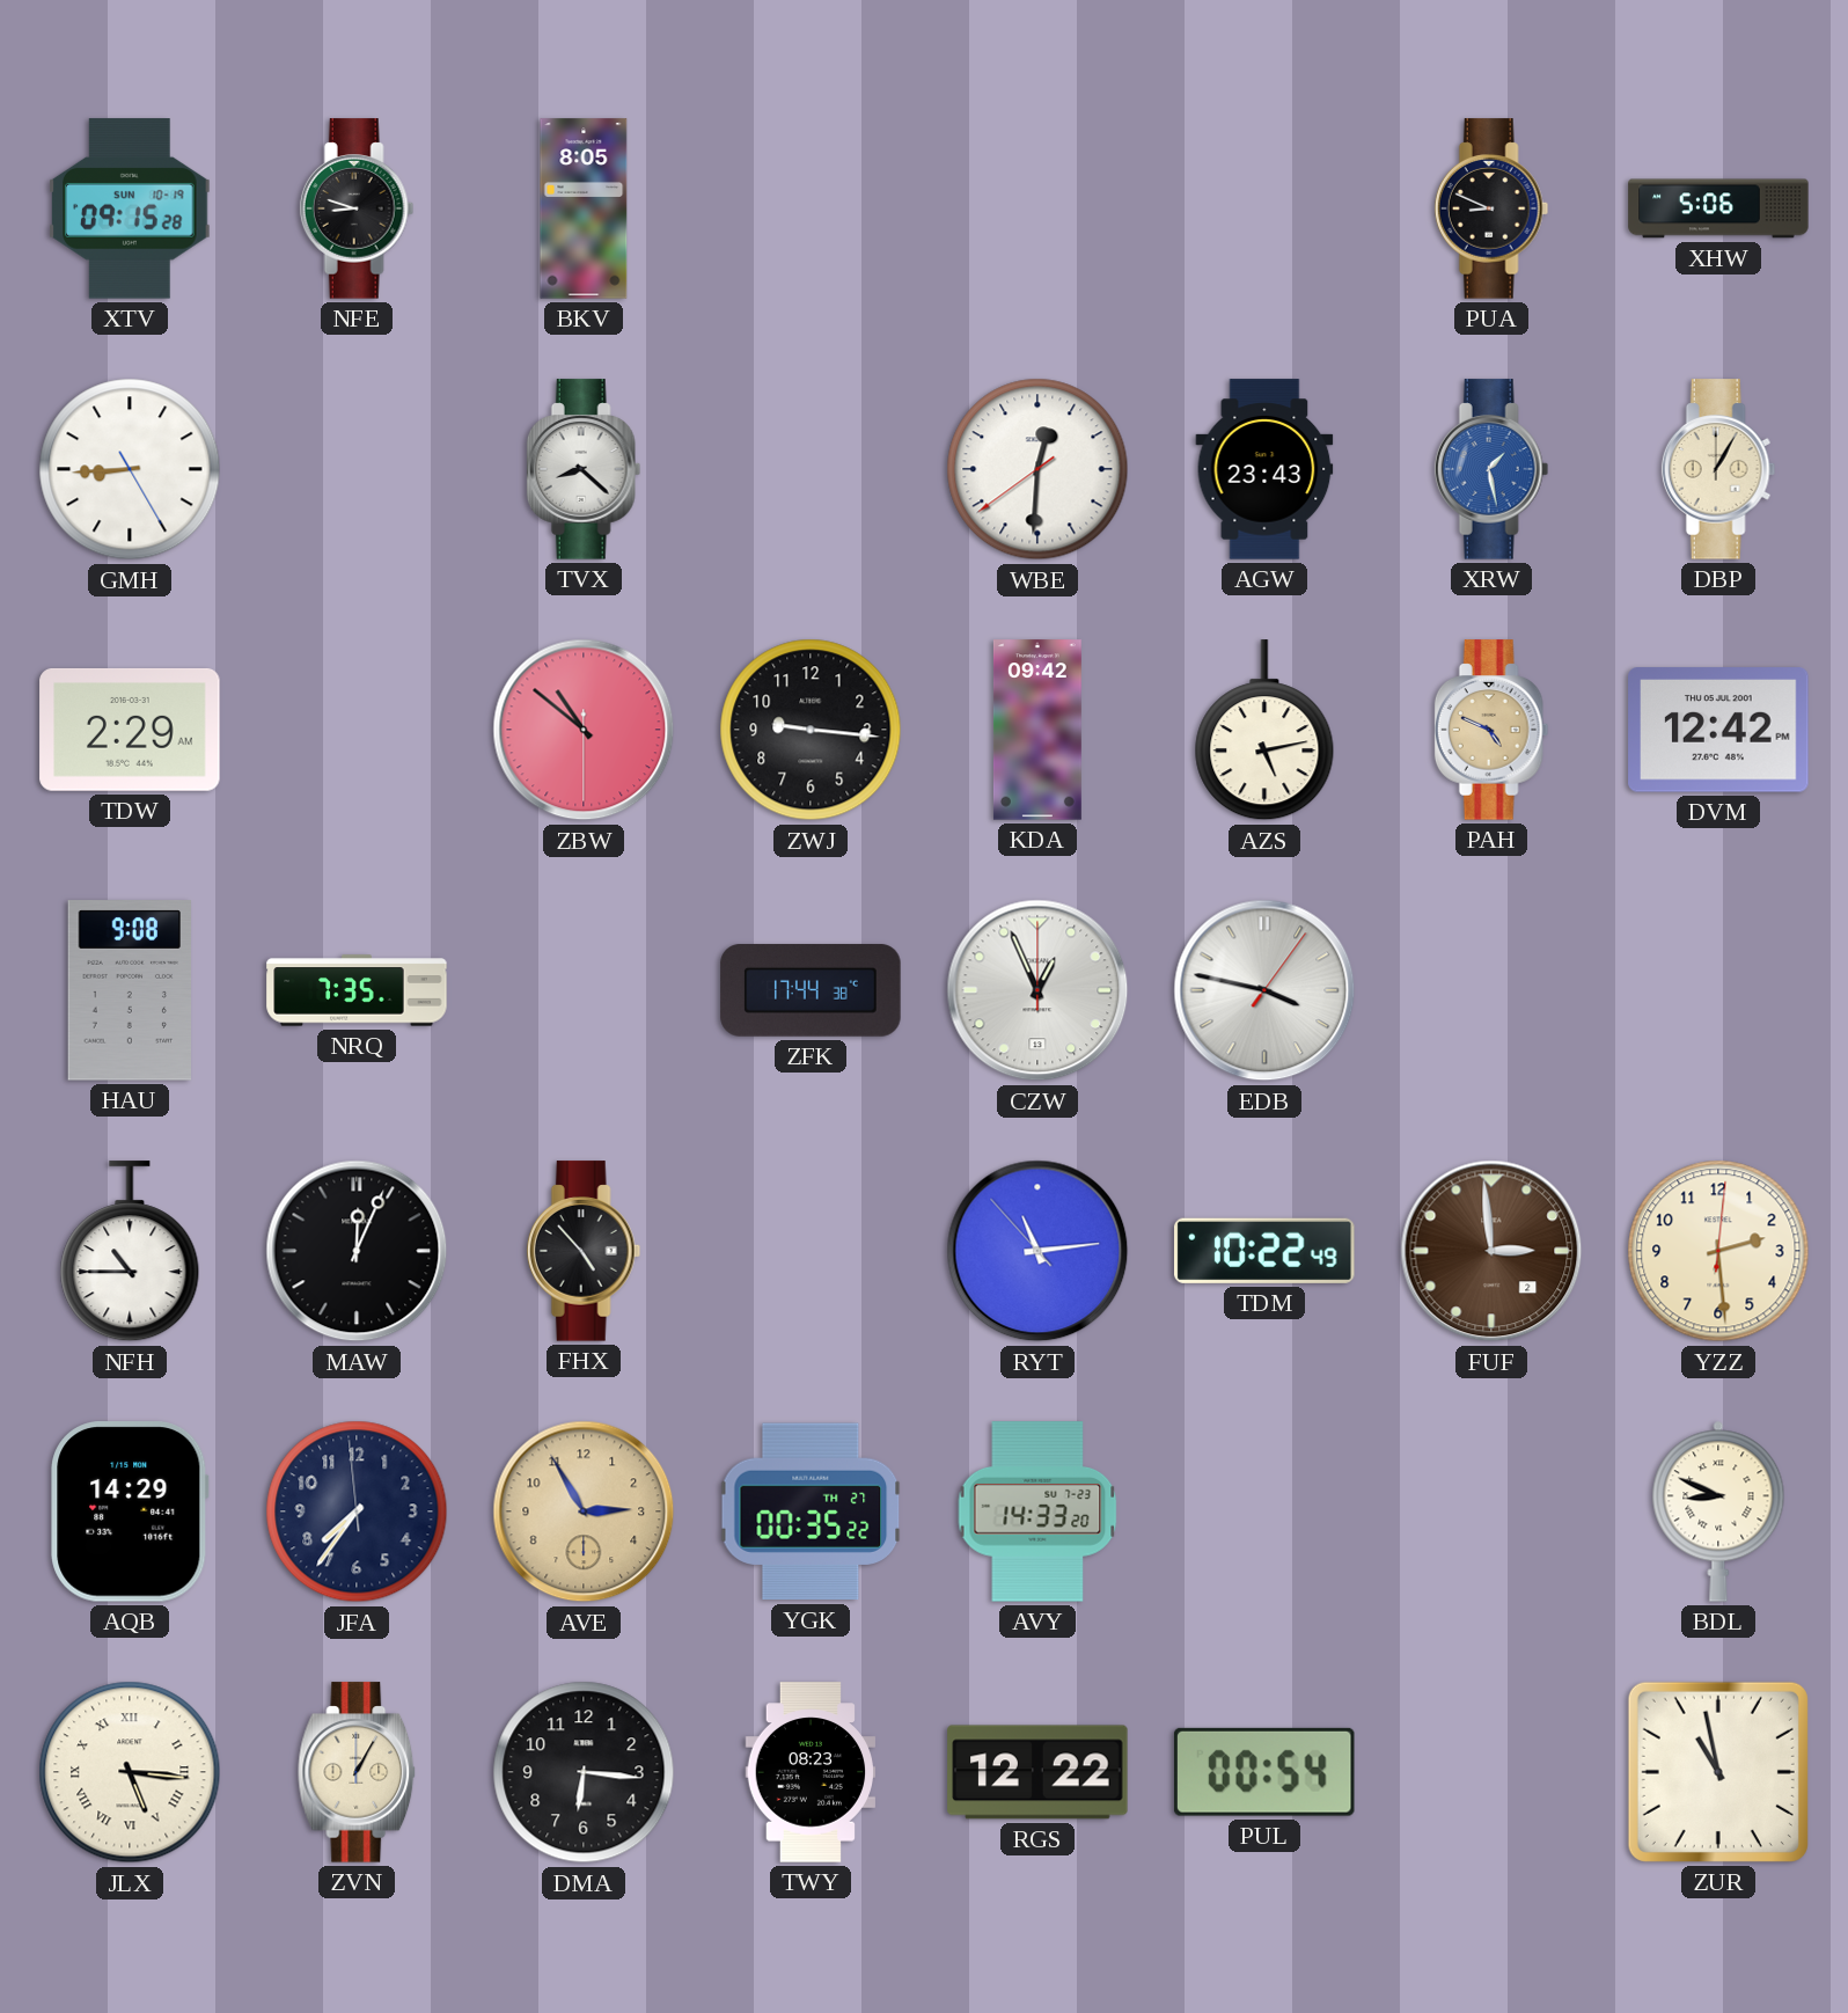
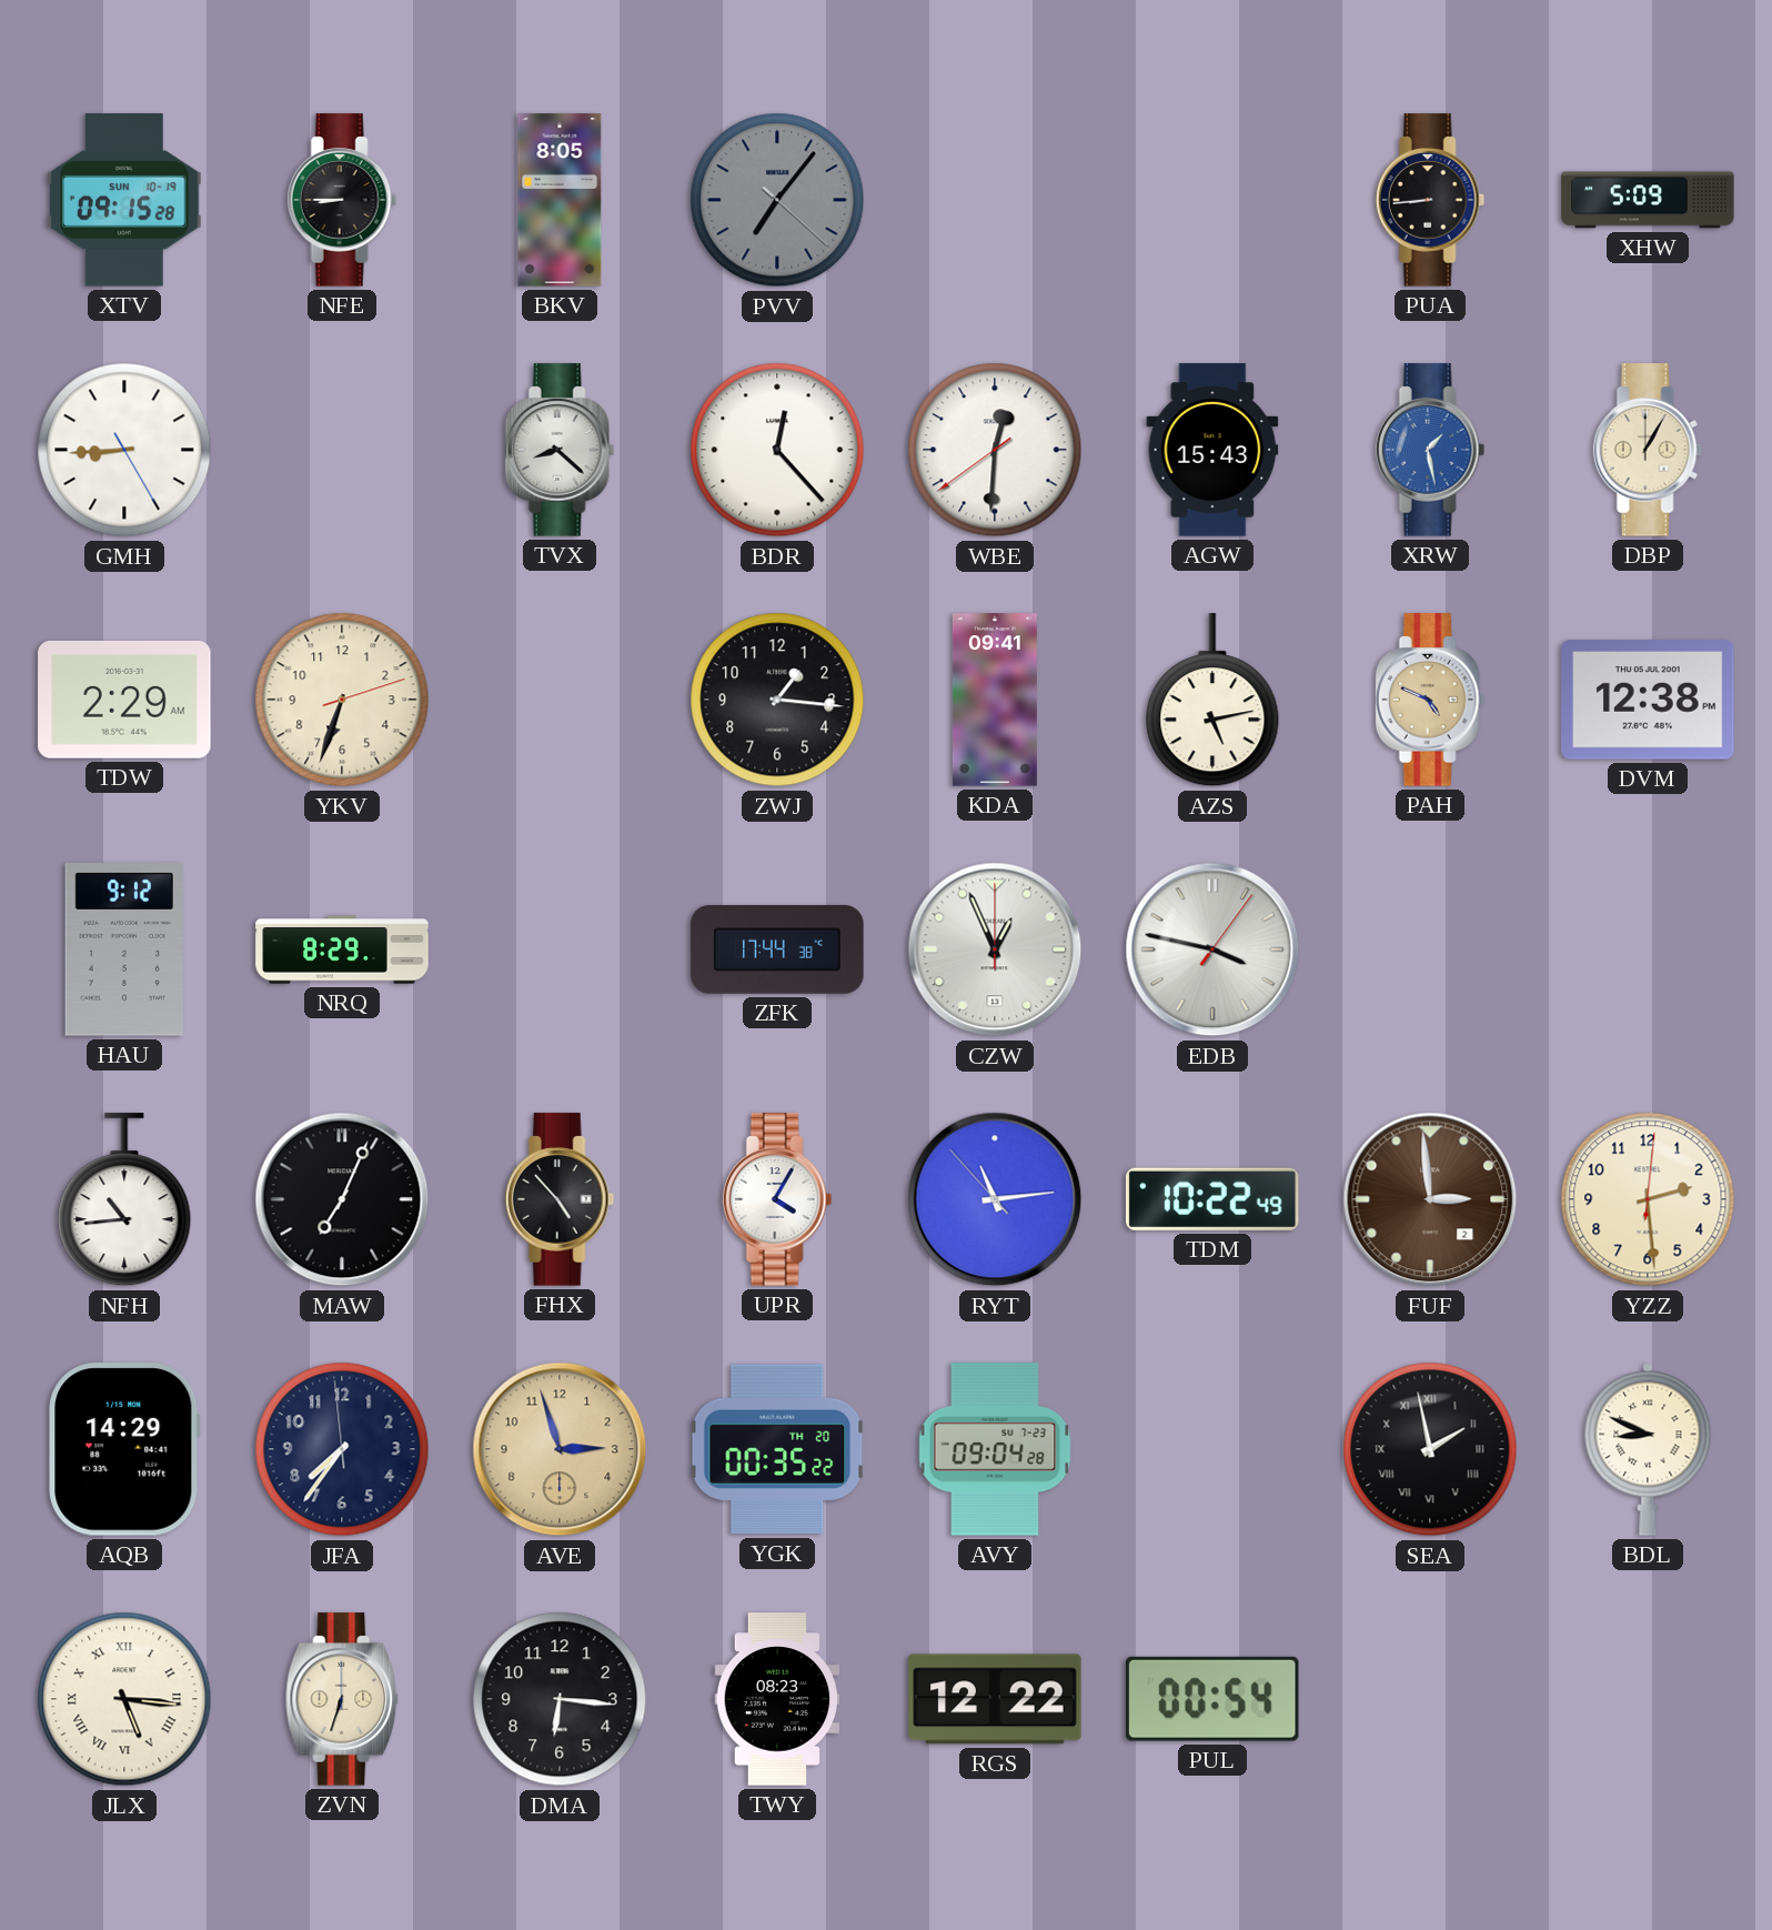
NFE: 8:48 -> 8:45
PVV: none -> 7:06
PUA: 8:49 -> 8:44
XHW: 5:06 -> 5:09
BDR: none -> 12:23
AGW: 23:43 -> 15:43
YKV: none -> 6:33
ZBW: 10:51 -> none
ZWJ: 9:16 -> 1:16
KDA: 09:42 -> 09:41
DVM: 12:42 -> 12:38
HAU: 9:08 -> 9:12
NRQ: 7:35 -> 8:29
NFH: 10:45 -> 10:44
MAW: 12:04 -> 7:04
UPR: none -> 4:05
AVE: 2:55 -> 2:57
YGK date: TH 27 -> TH 20
AVY: 14:33 -> 09:04
SEA: none -> 1:58
ZVN: 1:05 -> 6:33
ZUR: 10:58 -> none
